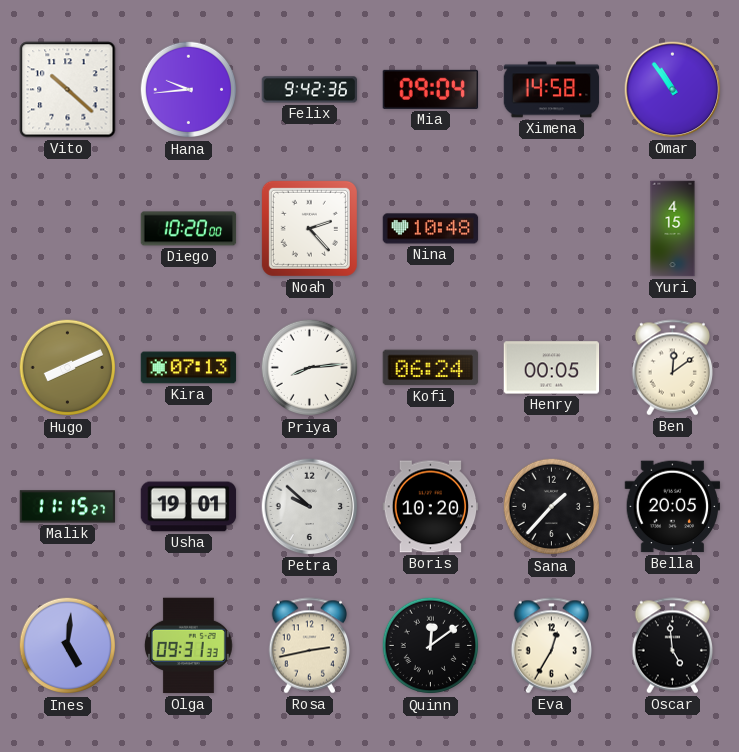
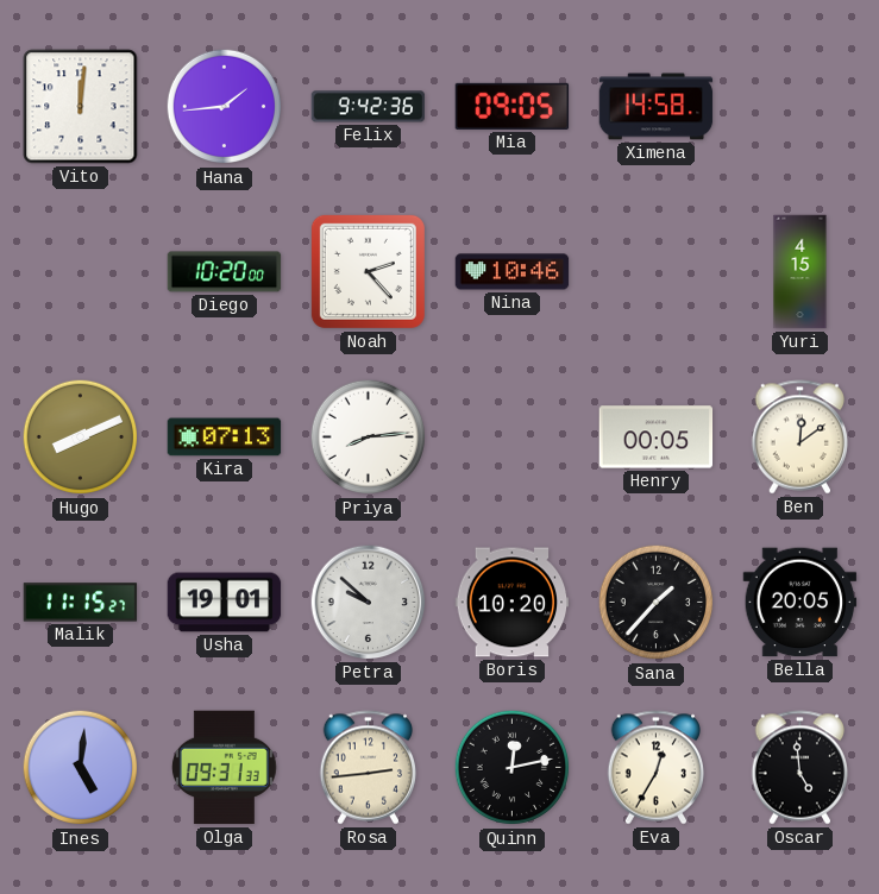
Vito: 10:22 -> 12:01
Hana: 9:44 -> 1:44
Mia: 09:04 -> 09:05
Omar: 10:54 -> none
Nina: 10:48 -> 10:46
Kofi: 06:24 -> none
Rosa: 2:43 -> 2:44
Quinn: 12:09 -> 12:13
